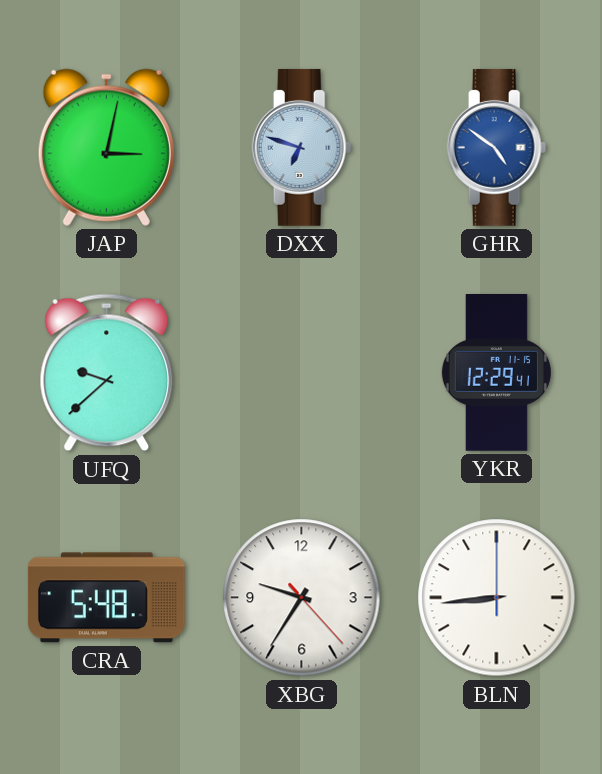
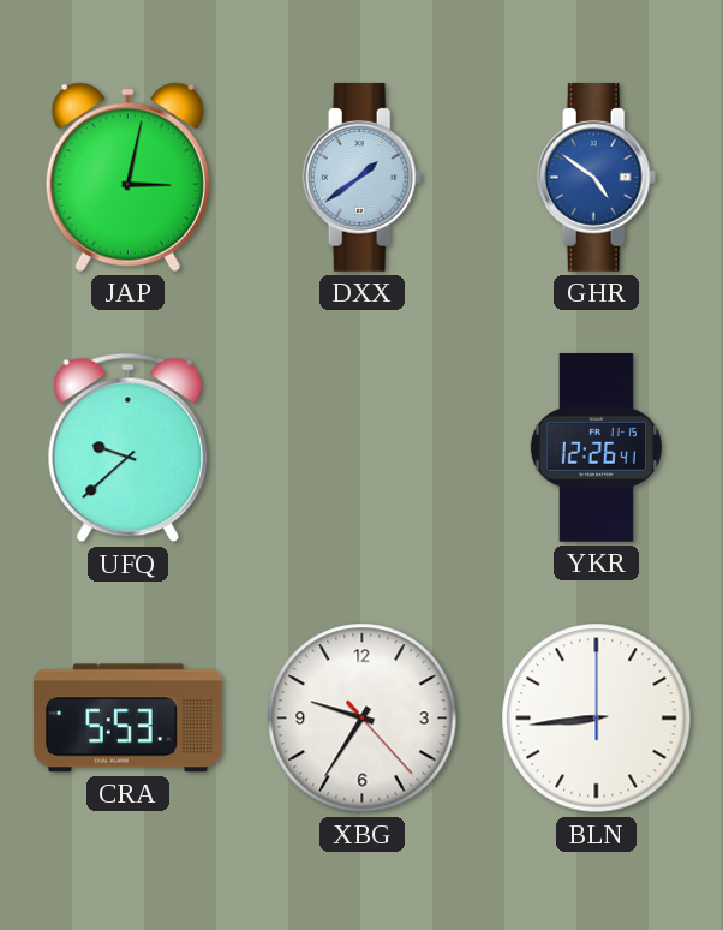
DXX: 6:48 -> 1:39
YKR: 12:29 -> 12:26
CRA: 5:48 -> 5:53
